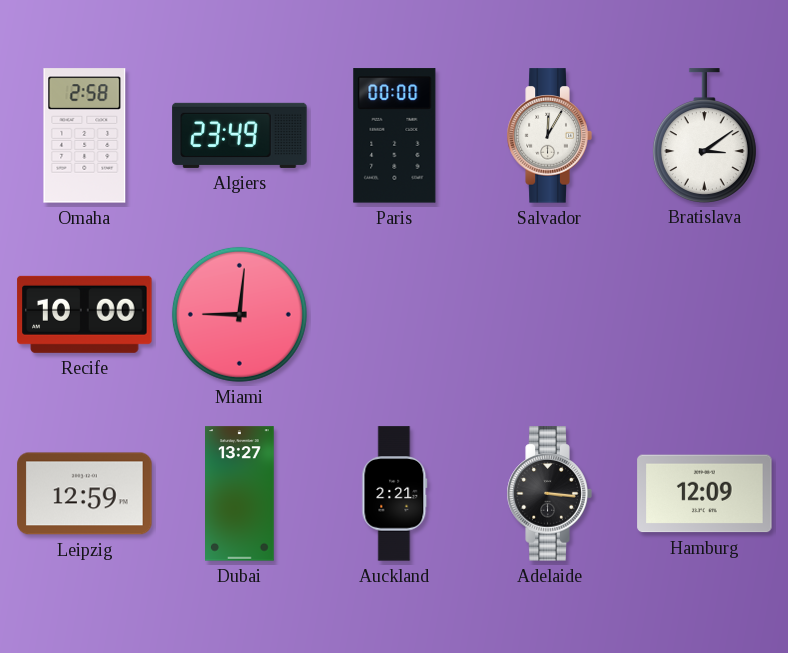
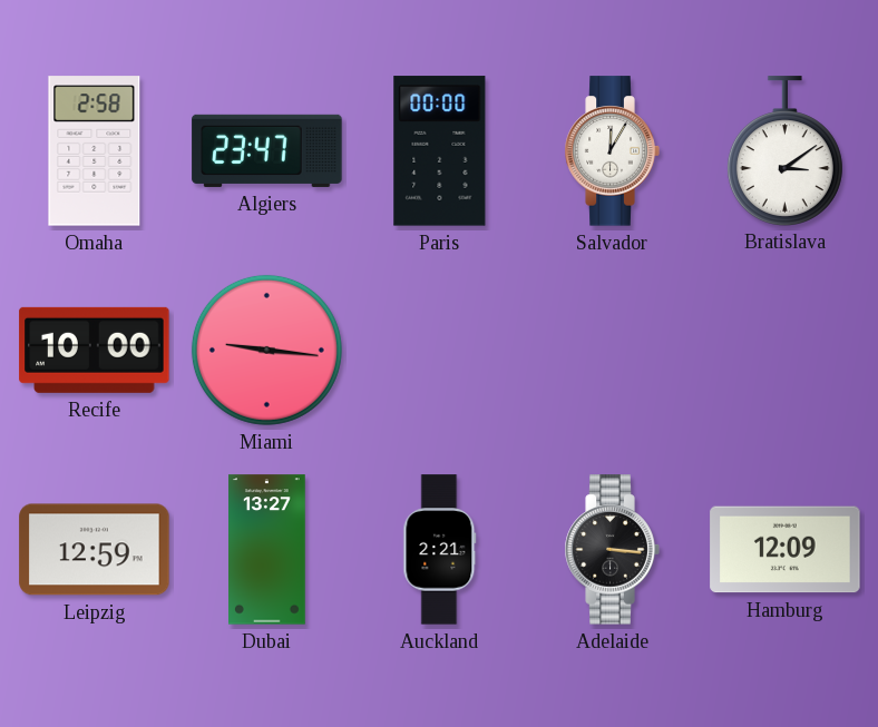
Algiers: 23:49 -> 23:47
Miami: 9:01 -> 9:16
